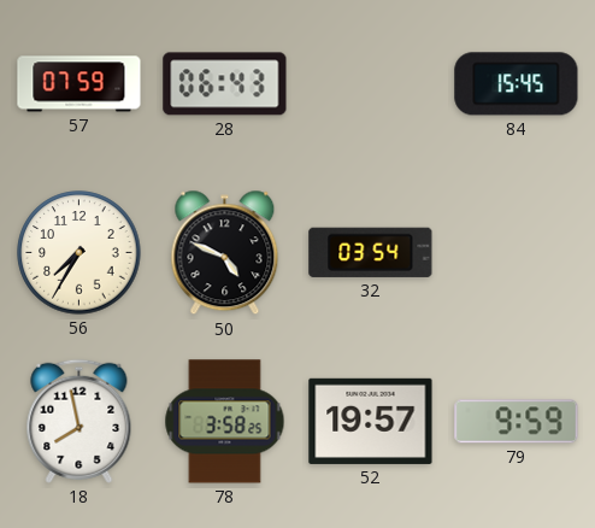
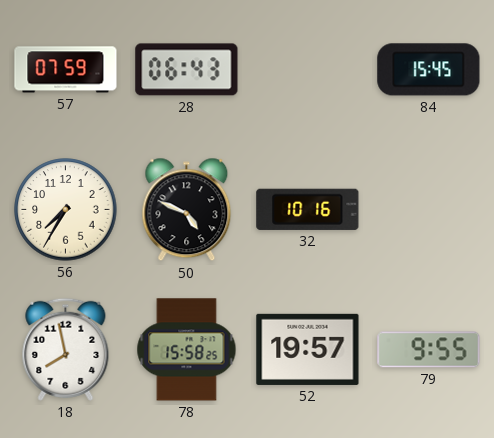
32: 03:54 -> 10:16
78: 3:58 -> 15:58
79: 9:59 -> 9:55
